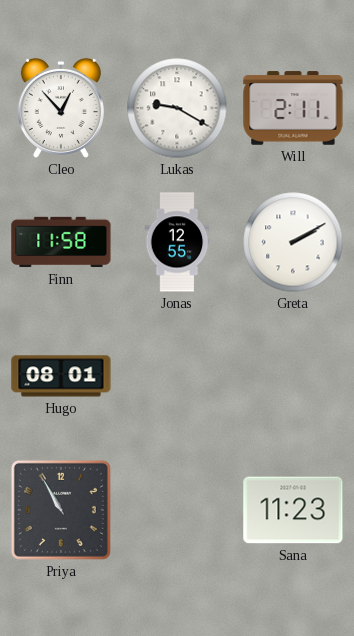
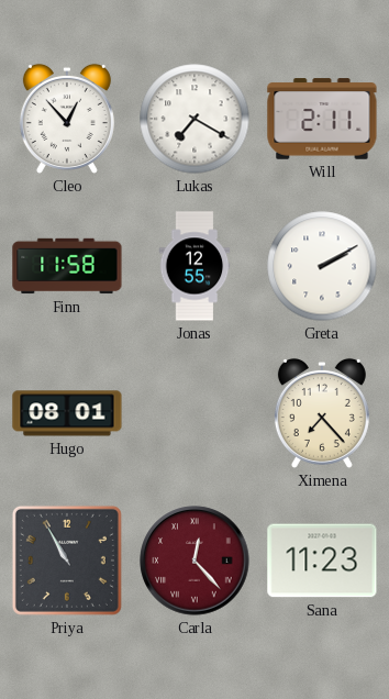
Lukas: 9:20 -> 7:20
Ximena: none -> 7:23
Carla: none -> 12:23
